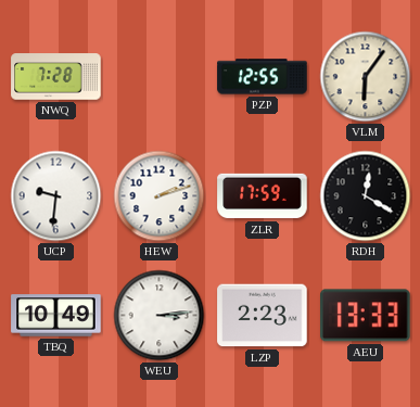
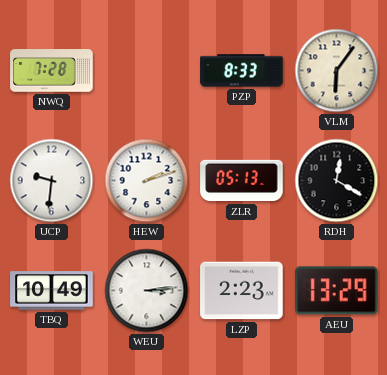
PZP: 12:55 -> 8:33
ZLR: 17:59 -> 05:13
AEU: 13:33 -> 13:29
